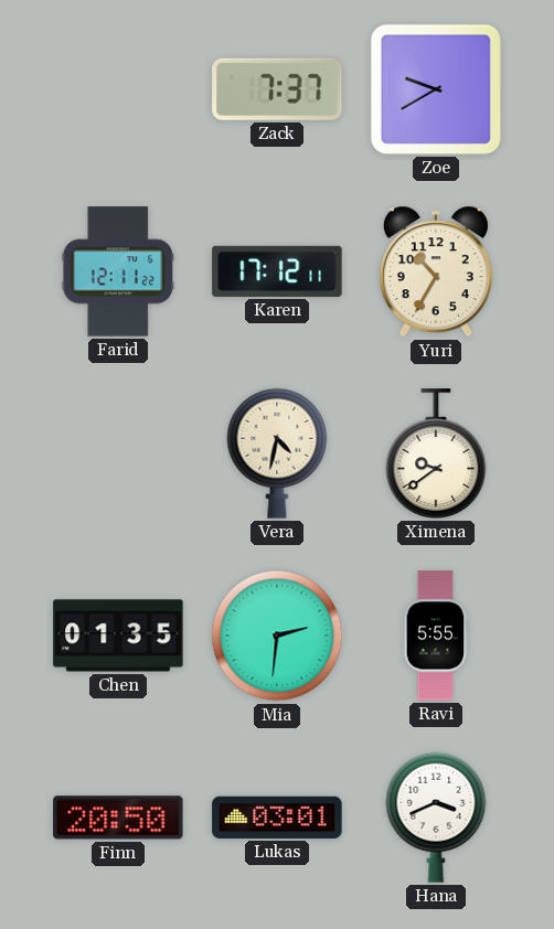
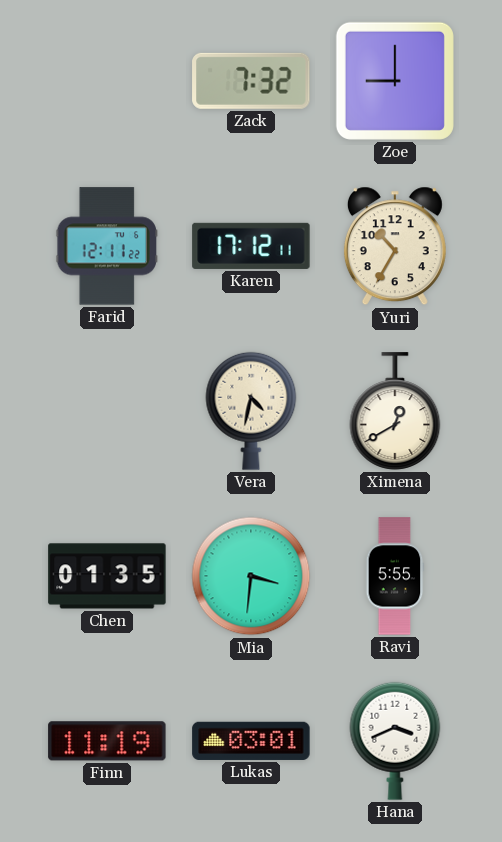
Zack: 7:37 -> 7:32
Zoe: 9:40 -> 9:00
Ximena: 9:39 -> 12:40
Mia: 2:31 -> 3:31
Finn: 20:50 -> 11:19
